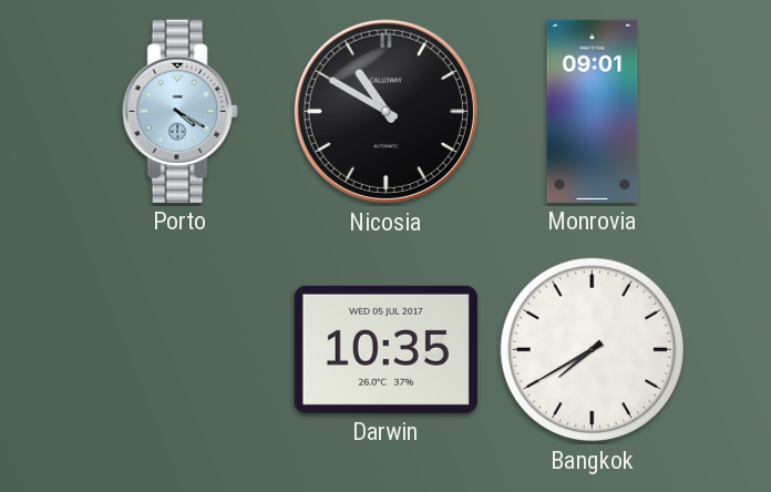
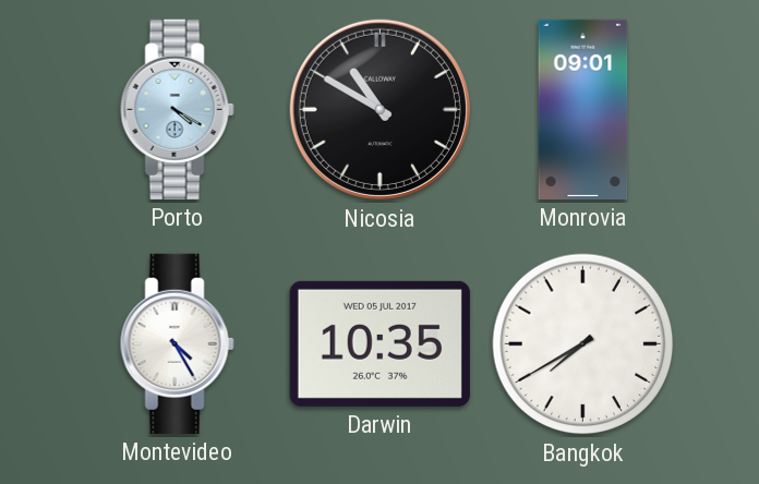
Montevideo: none -> 4:25
